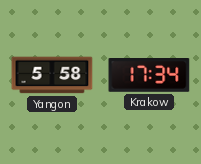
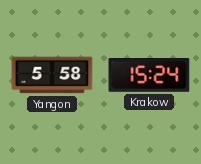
Krakow: 17:34 -> 15:24
